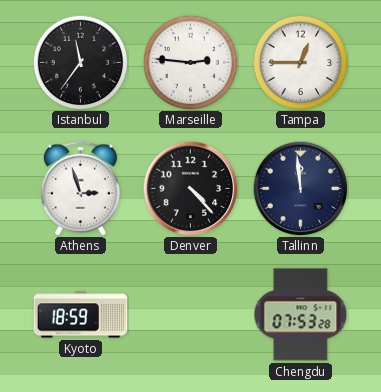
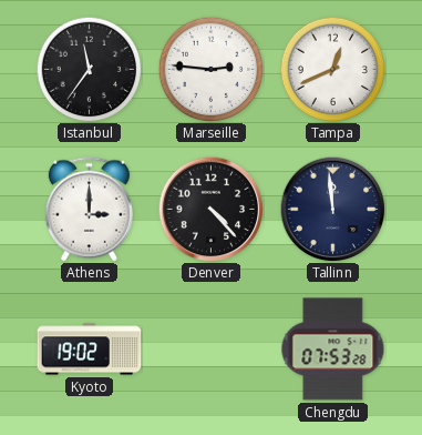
Tampa: 12:45 -> 12:41
Athens: 2:57 -> 3:00
Kyoto: 18:59 -> 19:02
